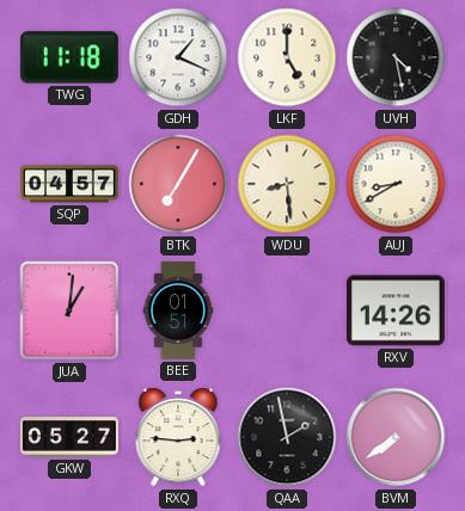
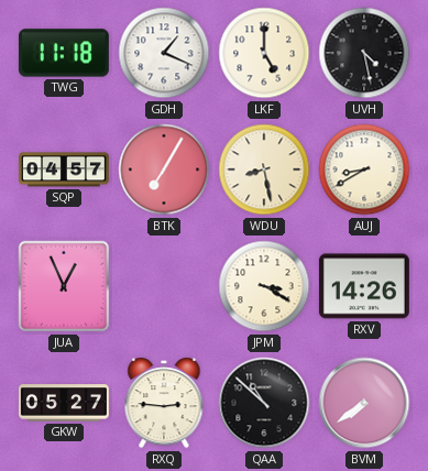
WDU: 8:29 -> 8:28
JUA: 1:01 -> 12:56
BEE: 01:51 -> none
JPM: none -> 3:20
QAA: 1:58 -> 10:52
